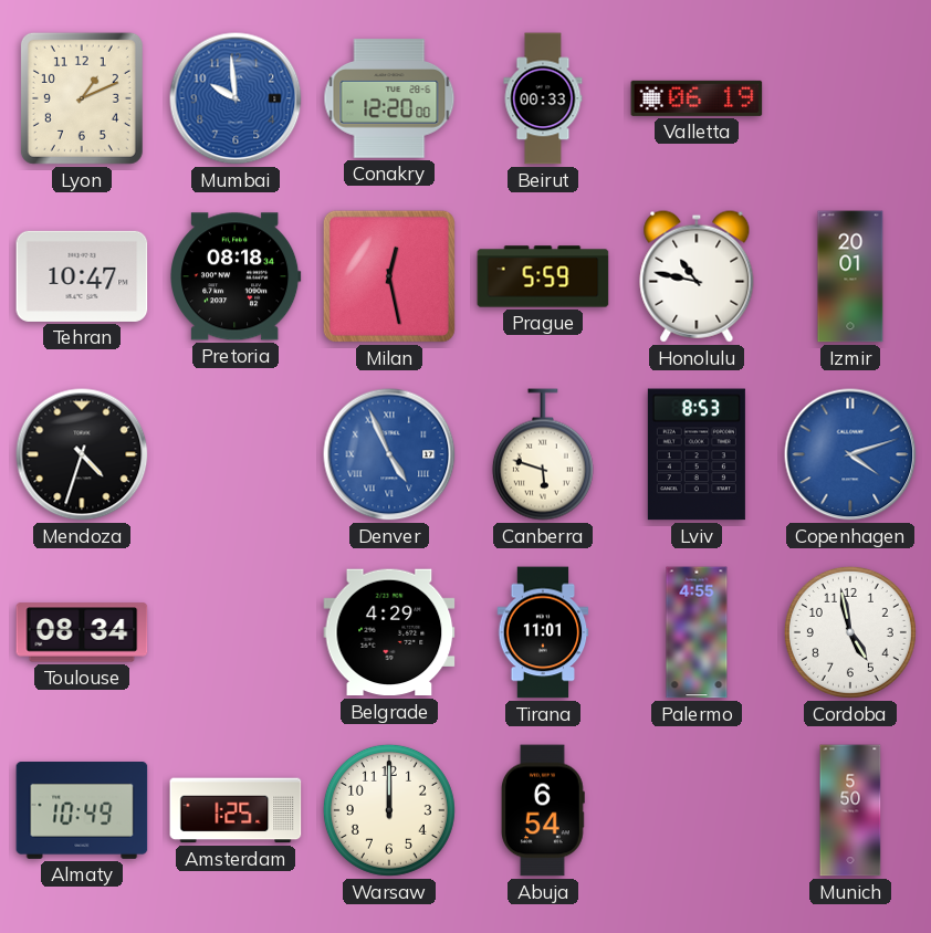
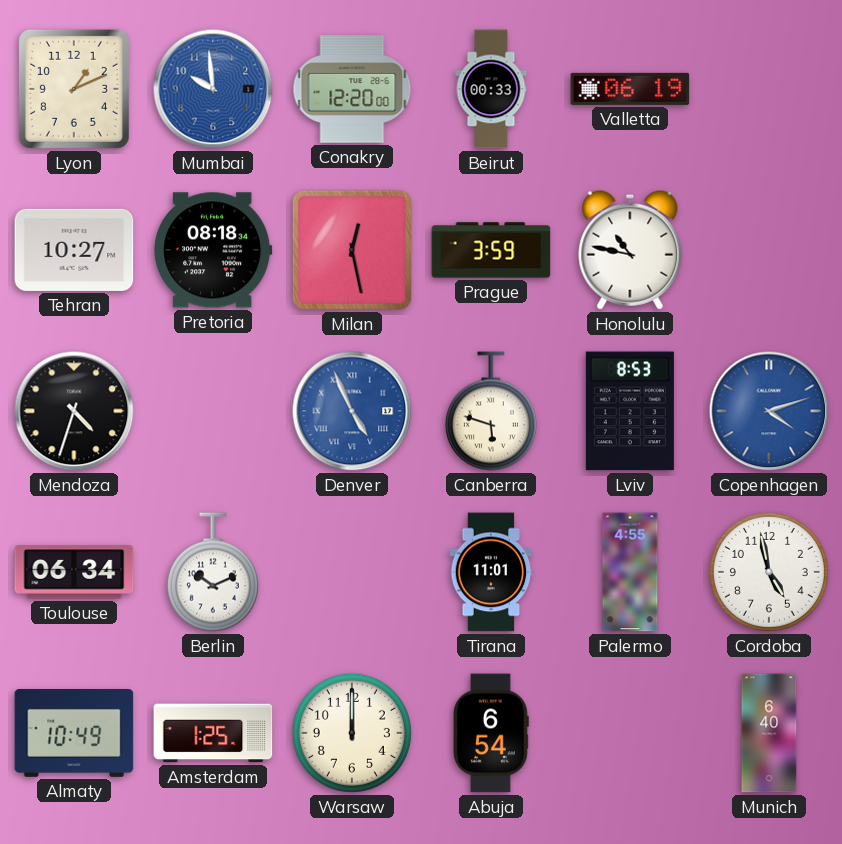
Tehran: 10:47 -> 10:27
Prague: 5:59 -> 3:59
Izmir: 20:01 -> none
Toulouse: 08:34 -> 06:34
Berlin: none -> 10:11
Belgrade: 4:29 -> none
Munich: 5:50 -> 6:40
